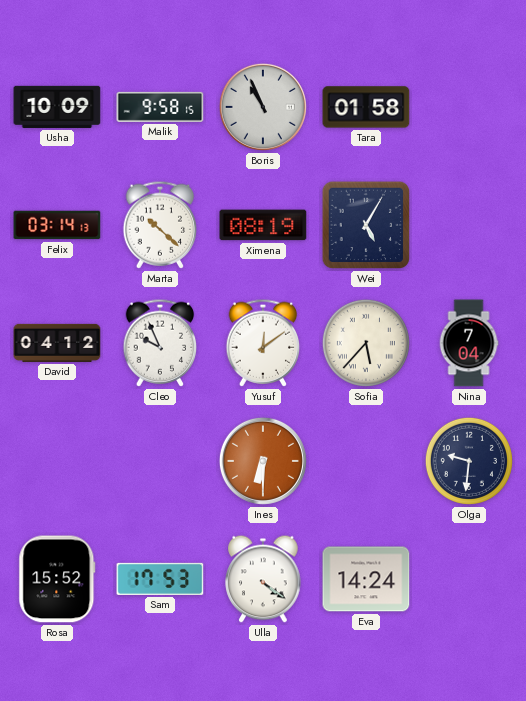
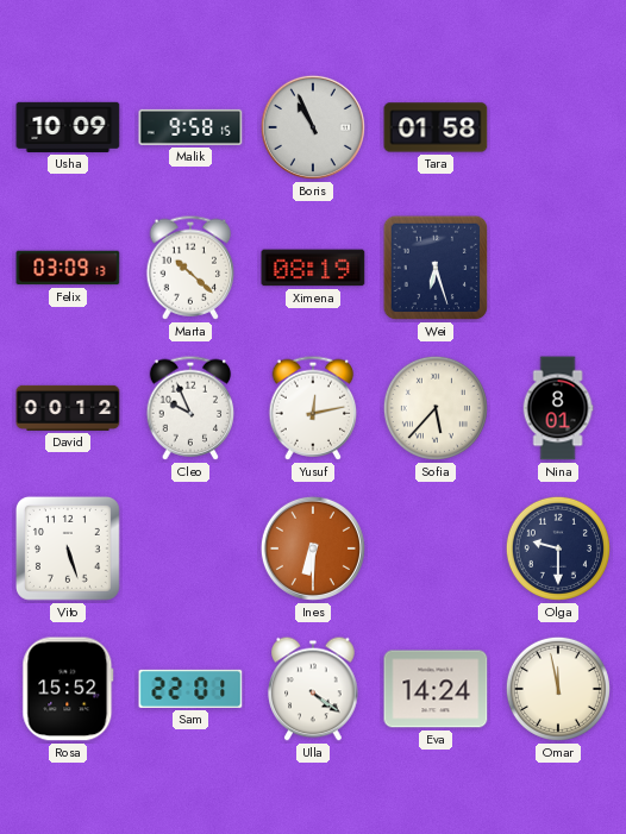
Felix: 03:14 -> 03:09
Wei: 5:05 -> 6:27
David: 04:12 -> 00:12
Yusuf: 12:09 -> 12:13
Nina: 7:04 -> 8:01
Vito: none -> 5:27
Olga: 9:31 -> 9:30
Sam: 17:53 -> 22:01
Omar: none -> 11:58
